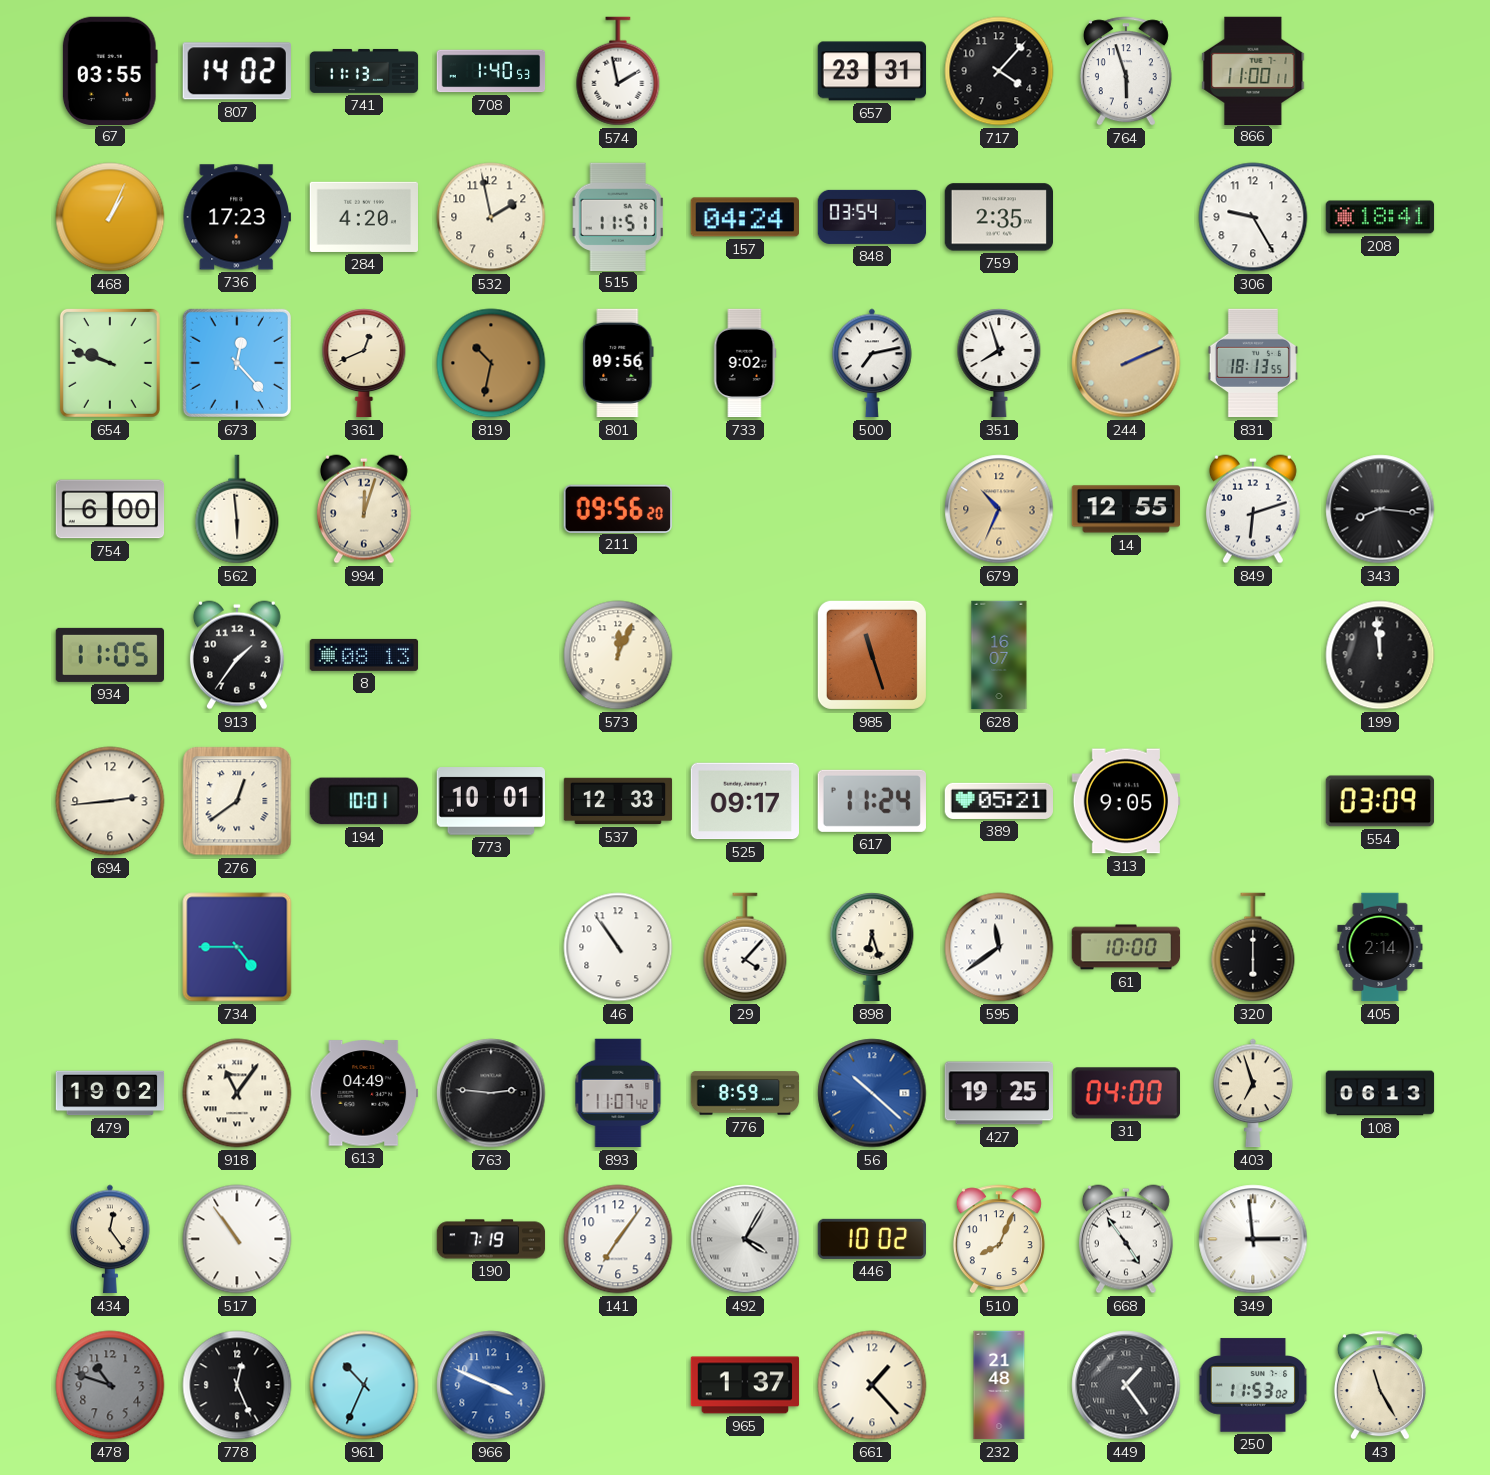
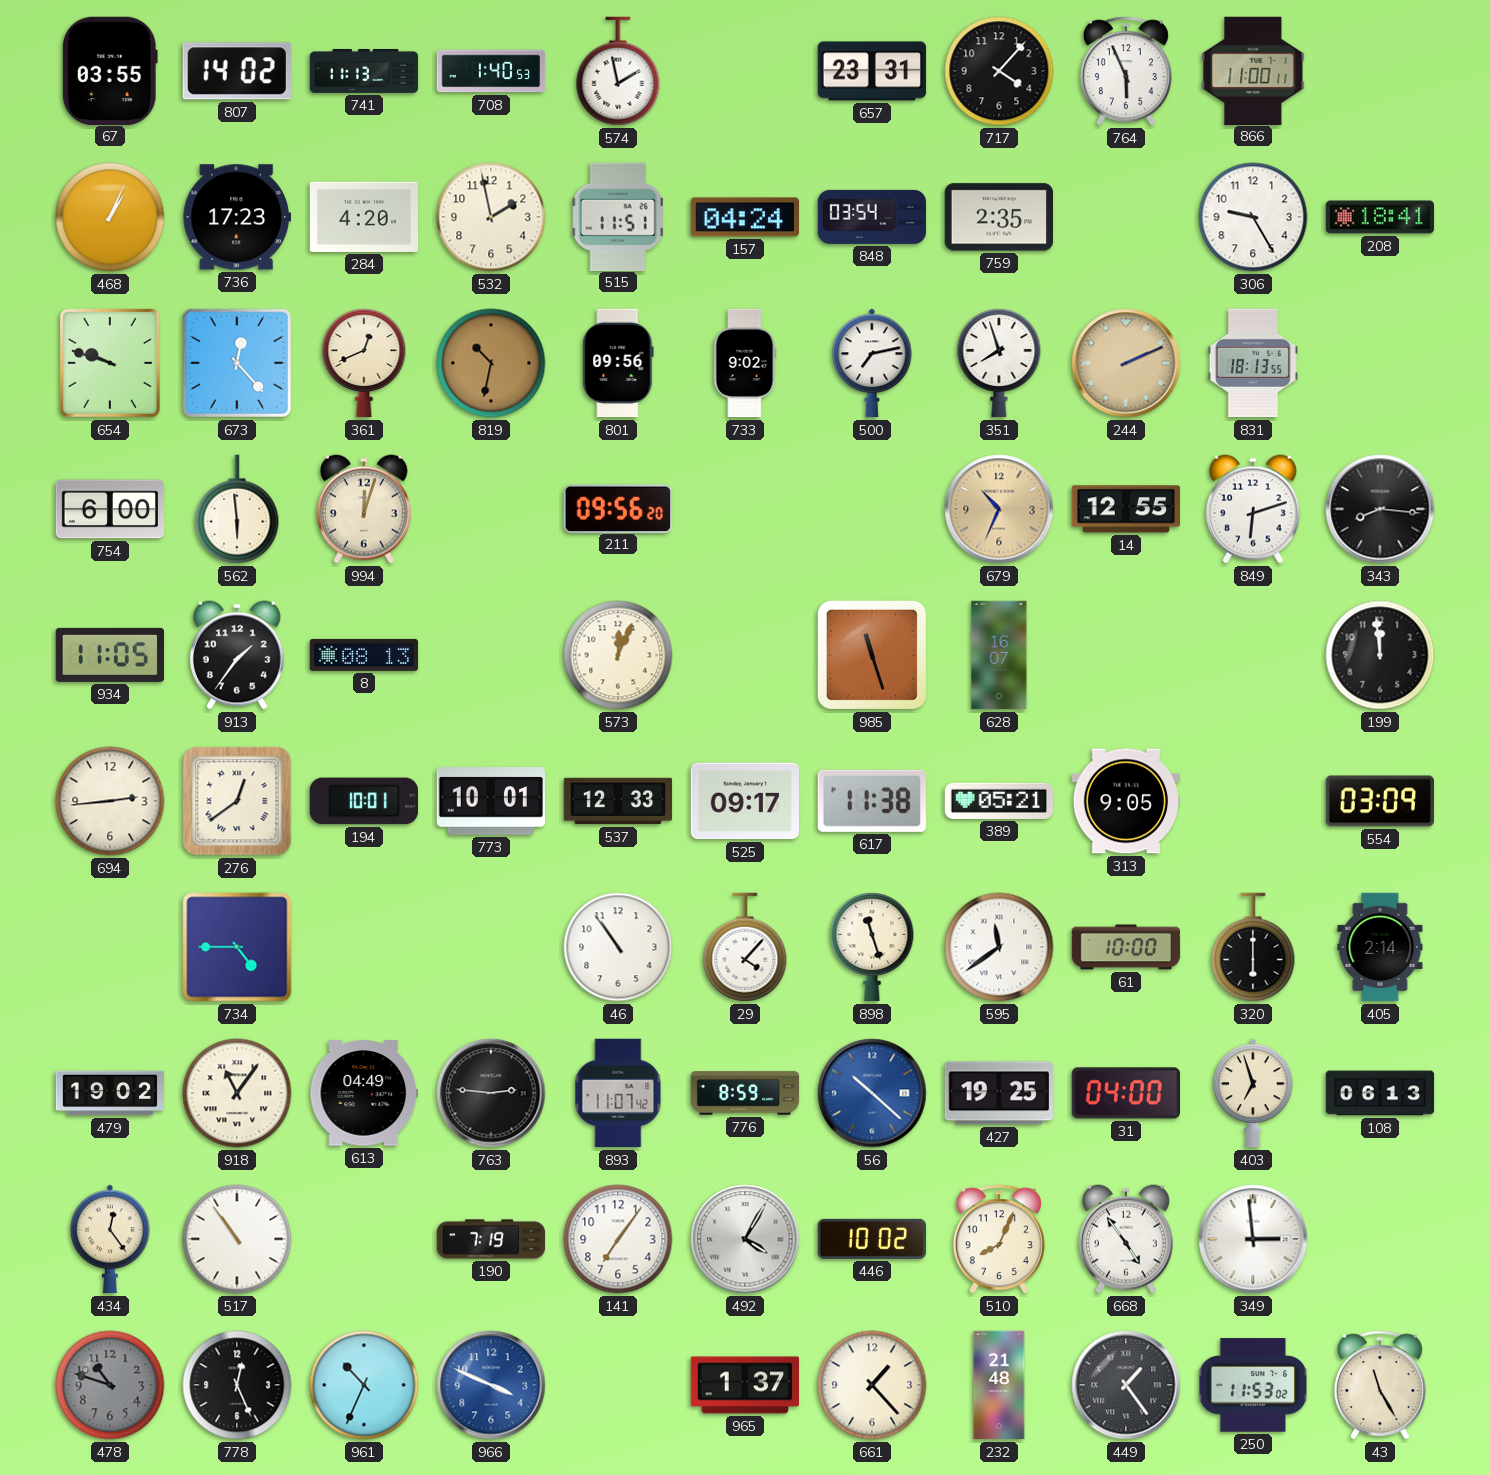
764: 5:57 -> 5:56
617: 11:24 -> 11:38
898: 6:27 -> 11:27
